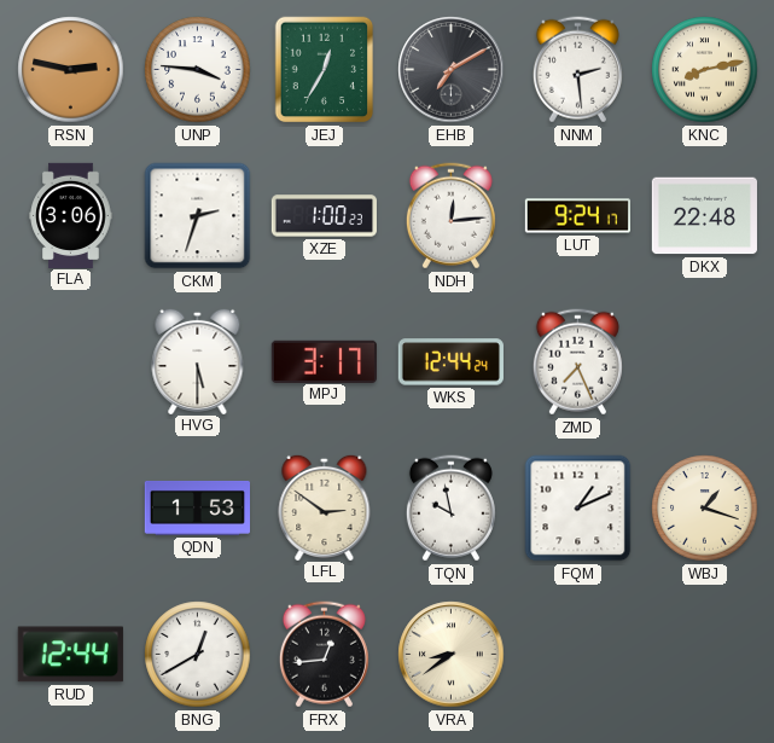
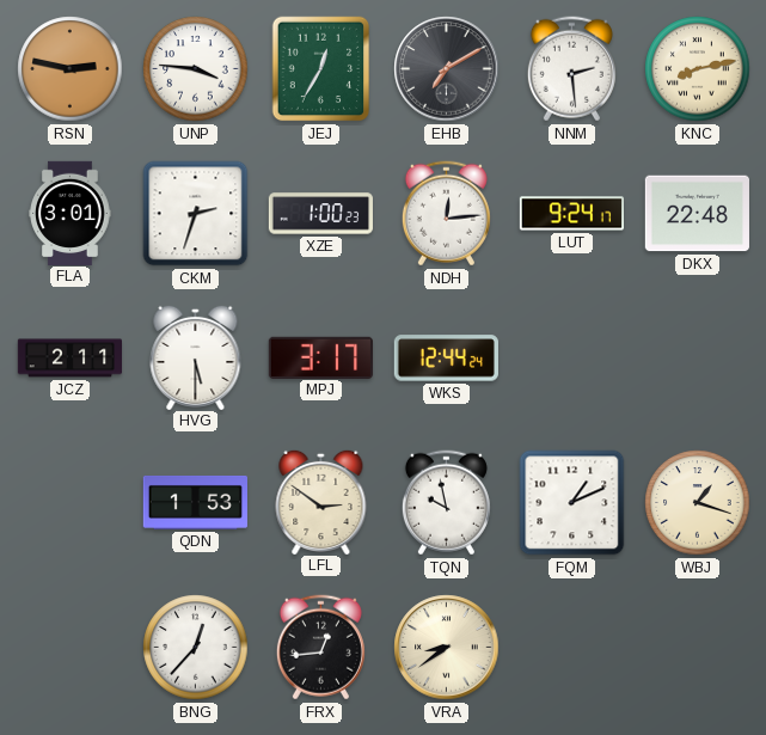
FLA: 3:06 -> 3:01
JCZ: none -> 2:11
ZMD: 7:26 -> none
RUD: 12:44 -> none
BNG: 12:40 -> 12:37
